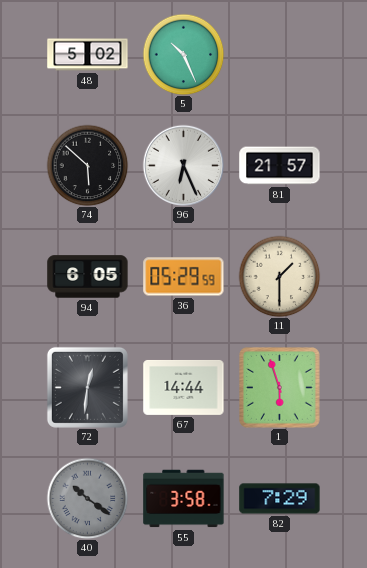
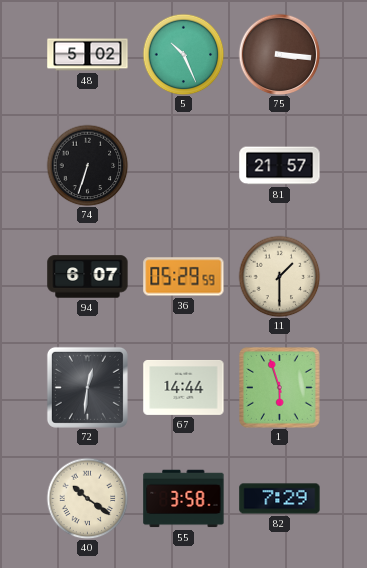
75: none -> 3:16
74: 5:52 -> 6:33
96: 6:26 -> none
94: 6:05 -> 6:07
40 dial: grey -> cream
